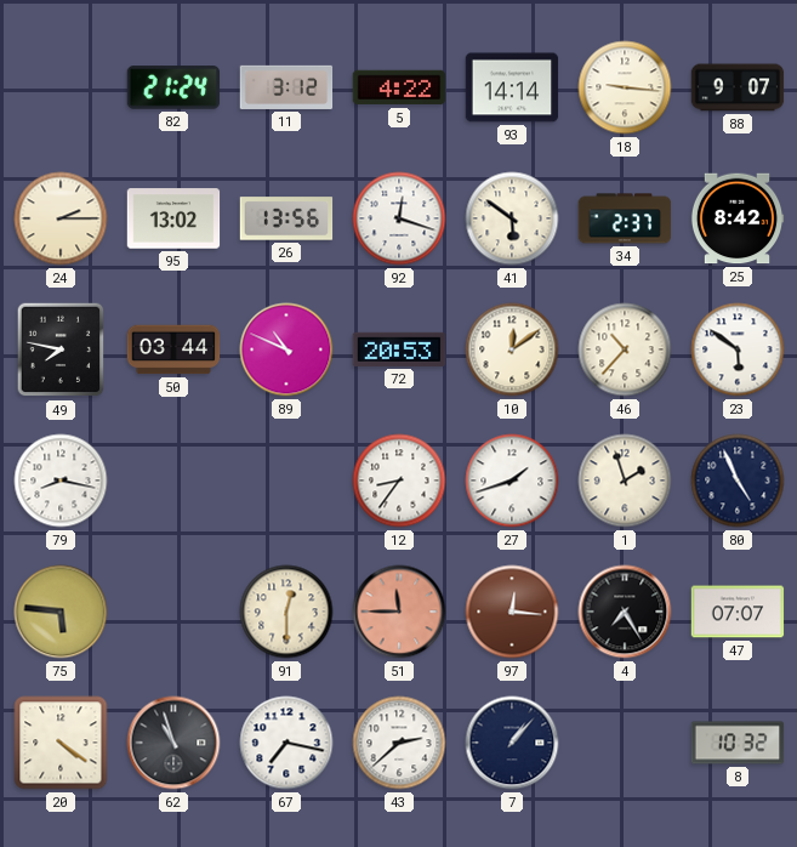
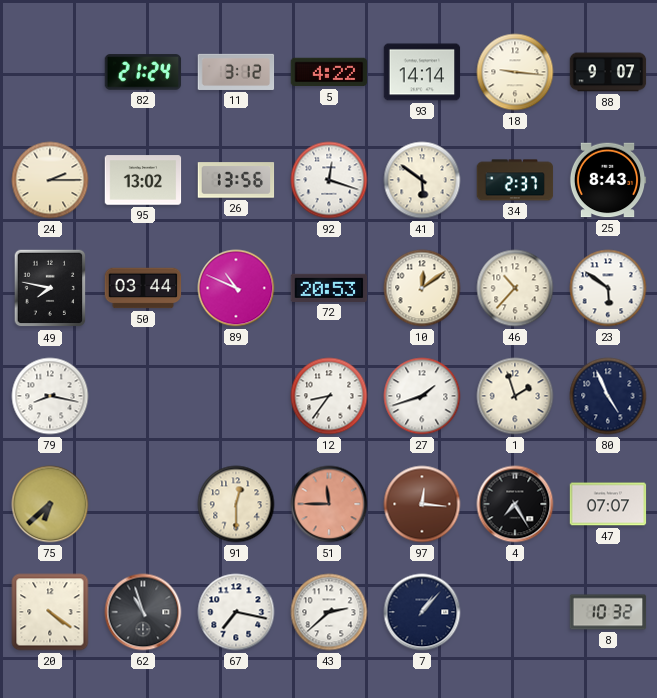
25: 8:42 -> 8:43
75: 5:46 -> 6:38
